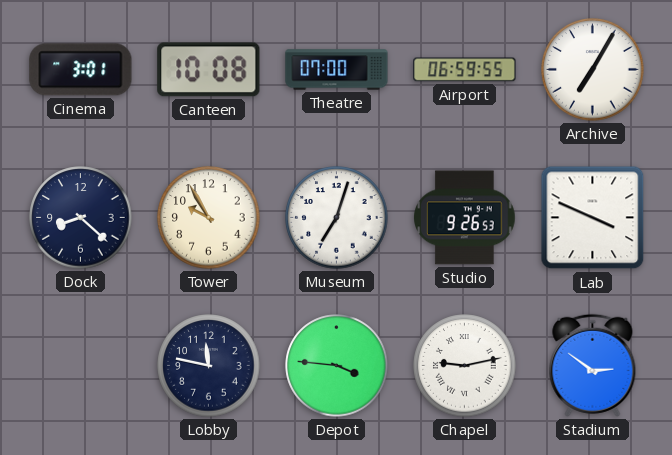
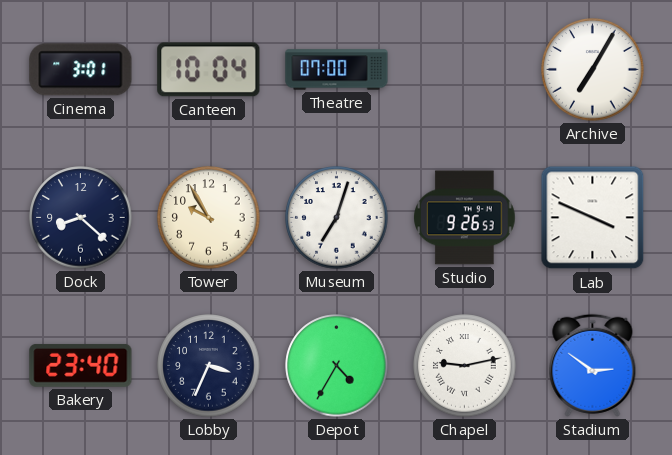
Canteen: 10:08 -> 10:04
Airport: 06:59 -> none
Bakery: none -> 23:40
Lobby: 11:47 -> 3:34
Depot: 3:46 -> 4:35
